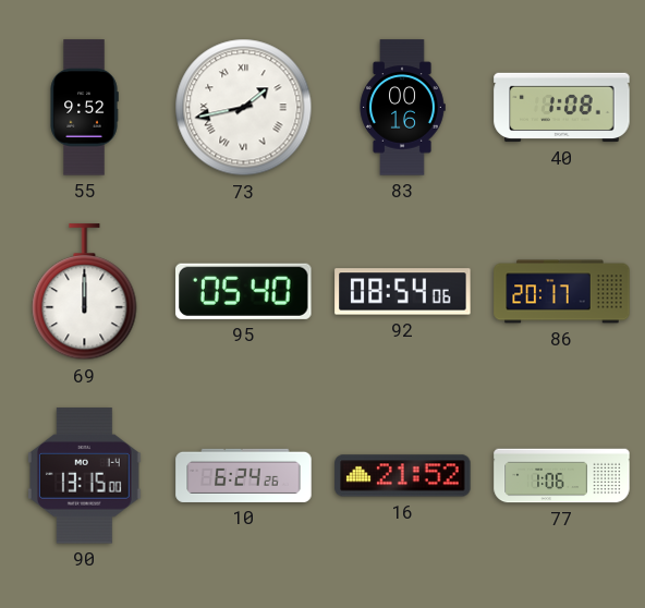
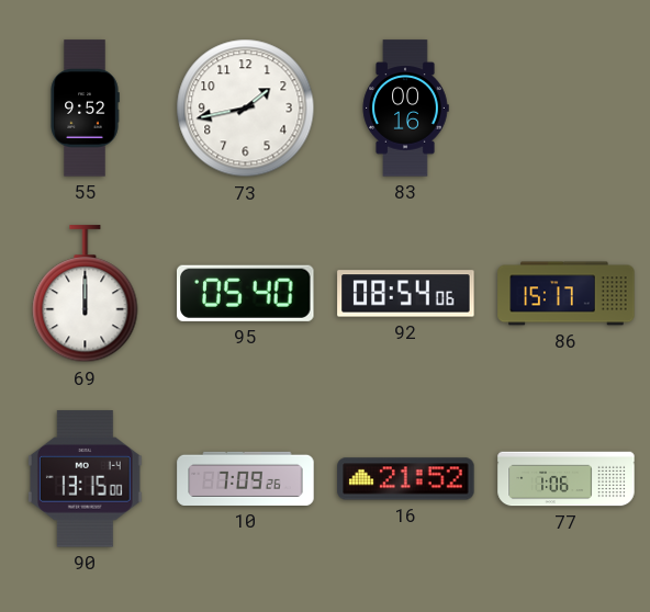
73 numerals: Roman -> Arabic
40: 1:08 -> none
86: 20:17 -> 15:17
10: 6:24 -> 7:09
